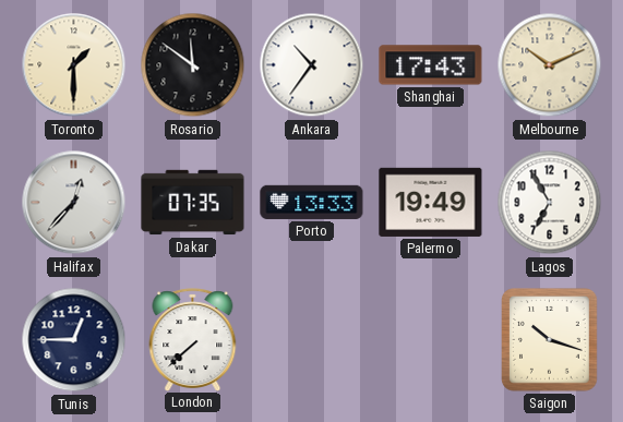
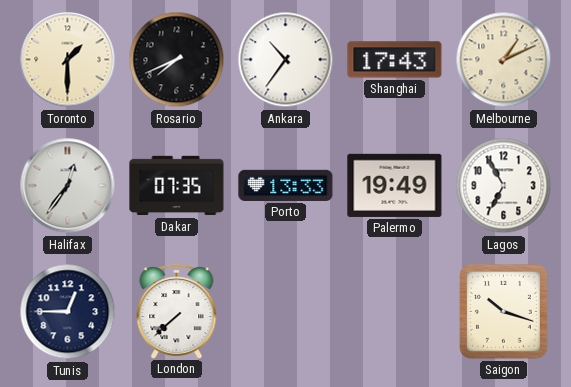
Rosario: 11:51 -> 7:41
Melbourne: 10:11 -> 1:11
Halifax: 12:37 -> 12:36
